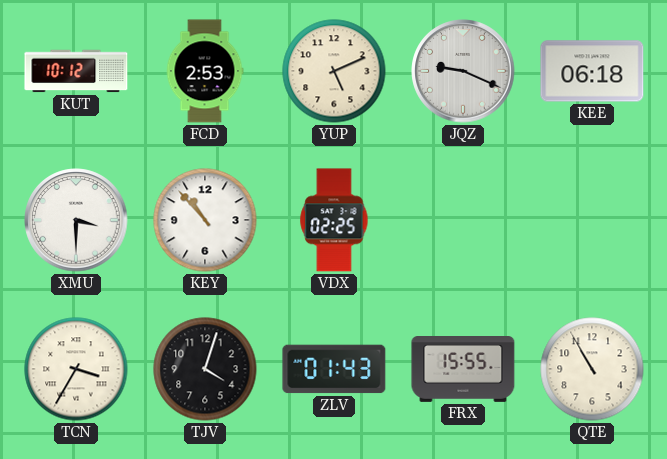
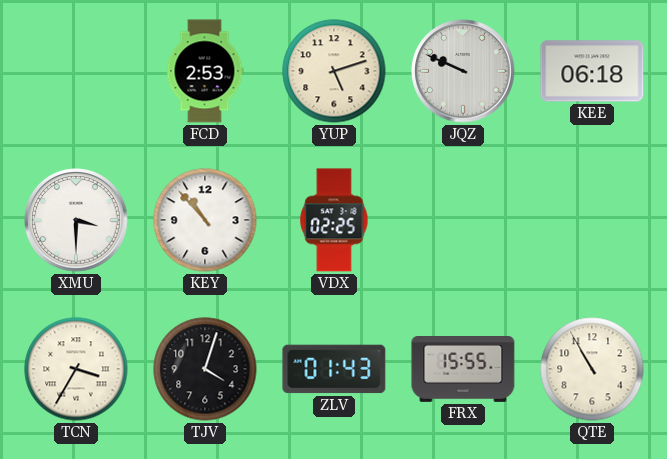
KUT: 10:12 -> none
YUP: 5:11 -> 5:12
JQZ: 9:19 -> 9:49
